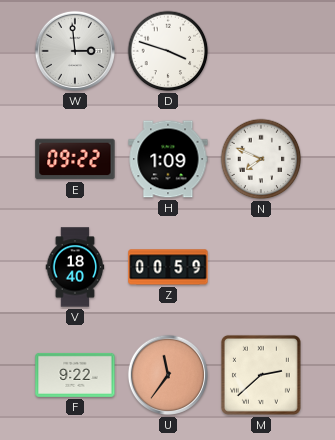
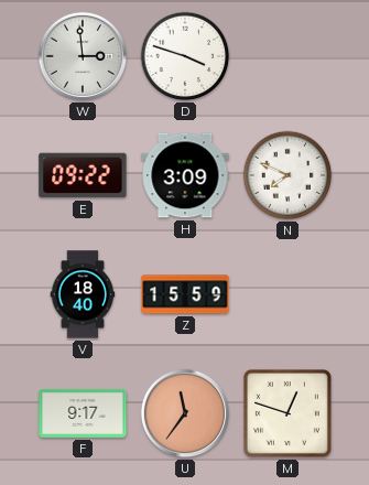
H: 1:09 -> 3:09
Z: 00:59 -> 15:59
F: 9:22 -> 9:17
M: 2:38 -> 12:48
